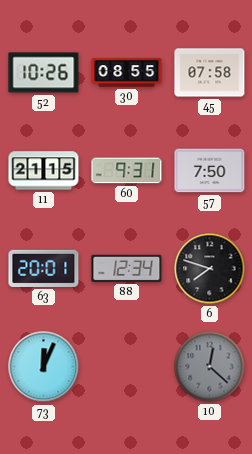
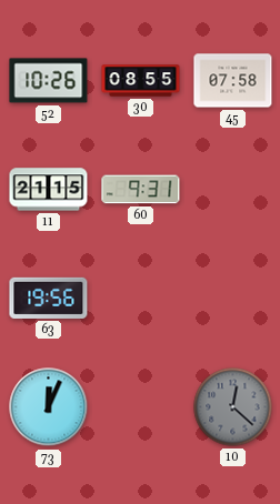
57: 7:50 -> none
63: 20:01 -> 19:56
88: 12:34 -> none
6: 7:48 -> none
